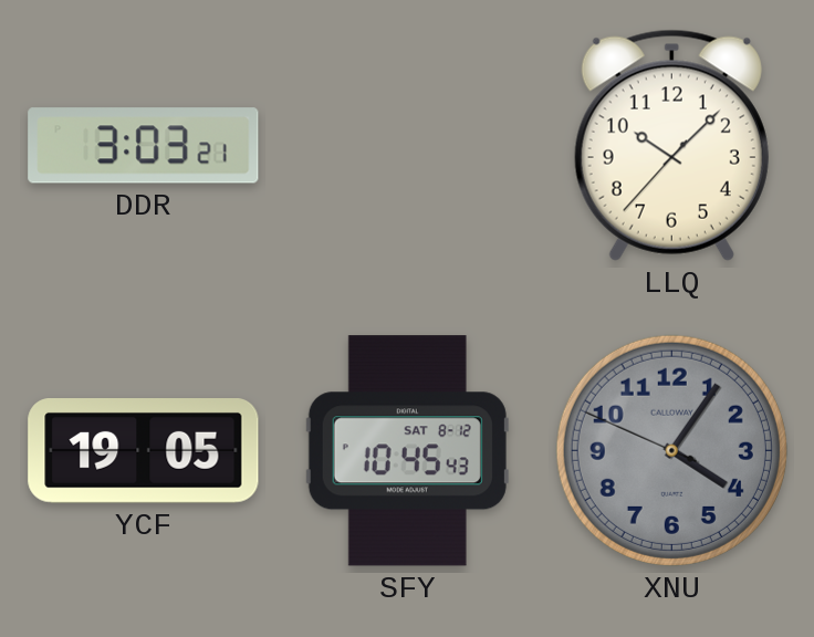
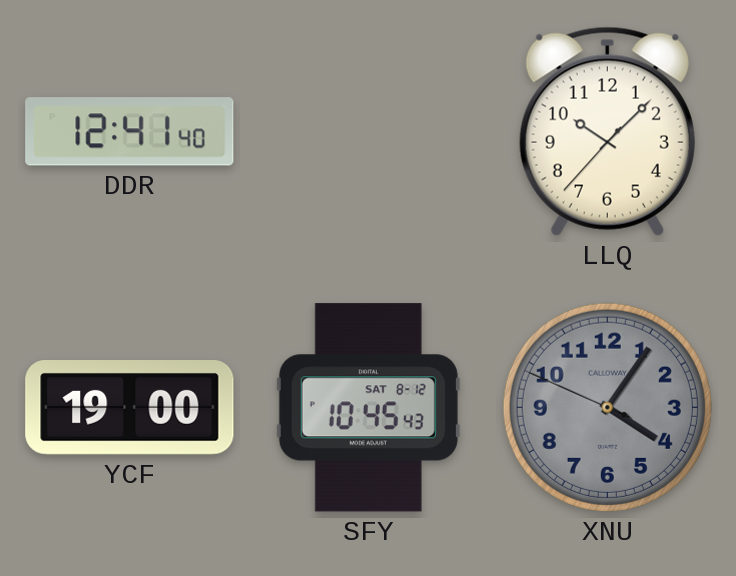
DDR: 3:03 -> 12:41
YCF: 19:05 -> 19:00
